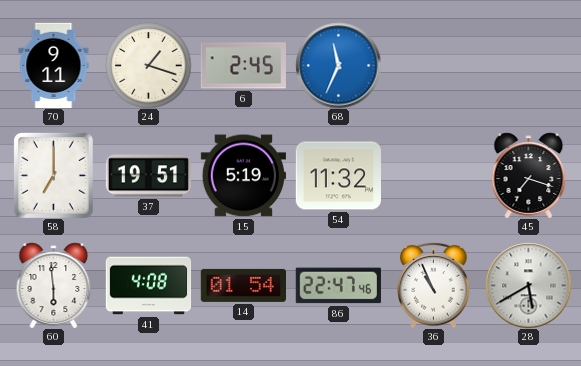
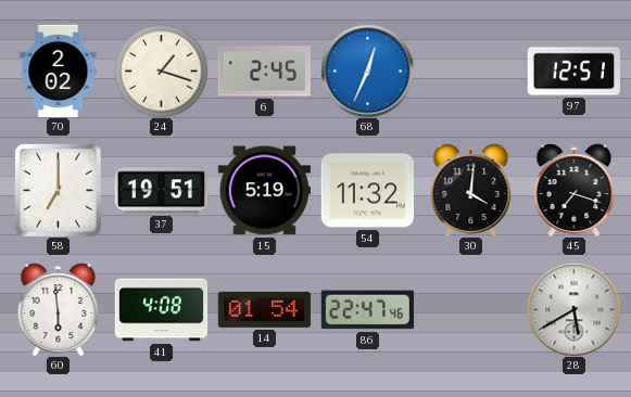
70: 9:11 -> 2:02
68: 11:34 -> 12:34
97: none -> 12:51
30: none -> 4:01
36: 10:56 -> none
